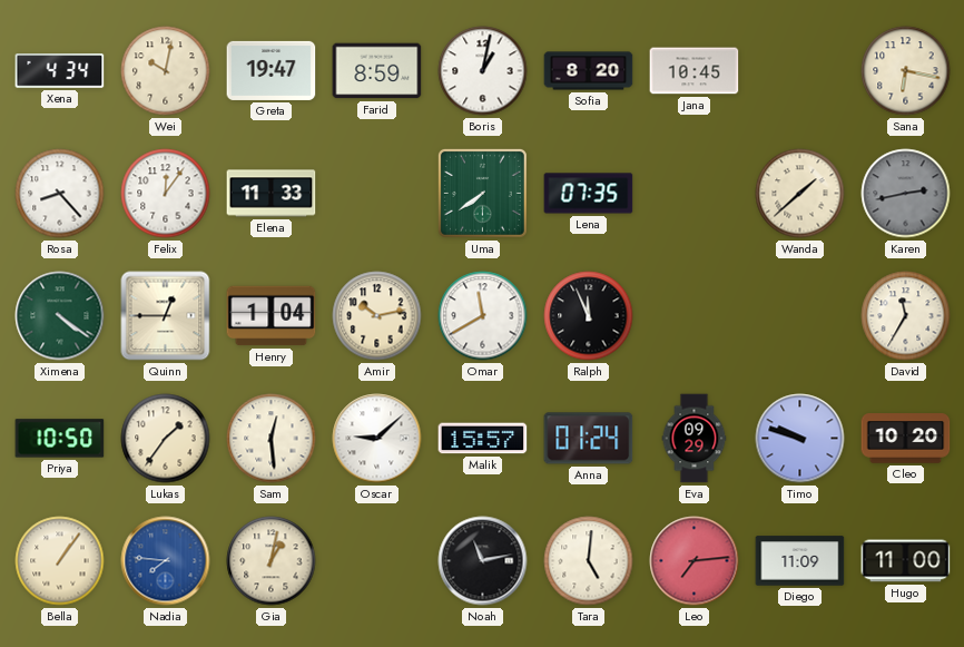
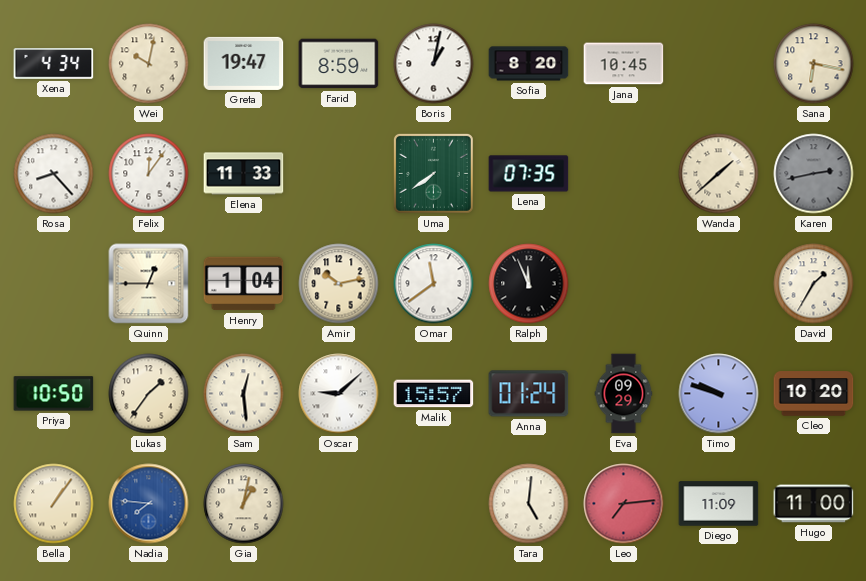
Ximena: 4:21 -> none
Omar: 11:40 -> 11:39
David: 11:35 -> 1:35
Noah: 11:13 -> none
